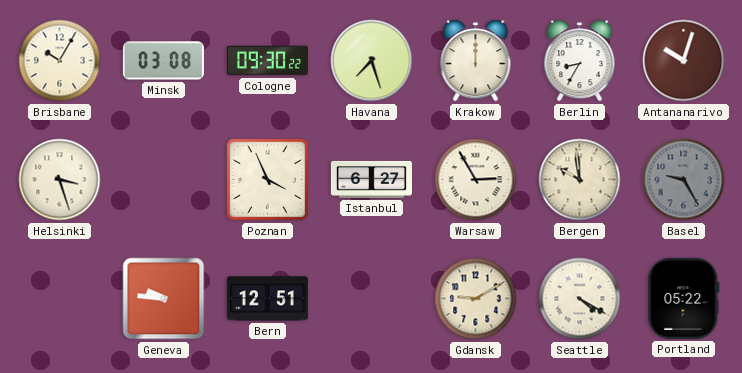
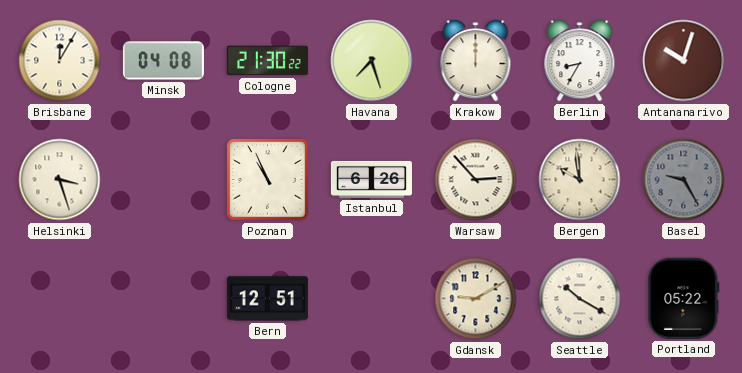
Brisbane: 10:05 -> 12:05
Minsk: 03:08 -> 04:08
Cologne: 09:30 -> 21:30
Poznan: 3:56 -> 10:56
Istanbul: 6:27 -> 6:26
Warsaw: 2:55 -> 2:53
Geneva: 9:46 -> none
Seattle: 4:20 -> 10:20
